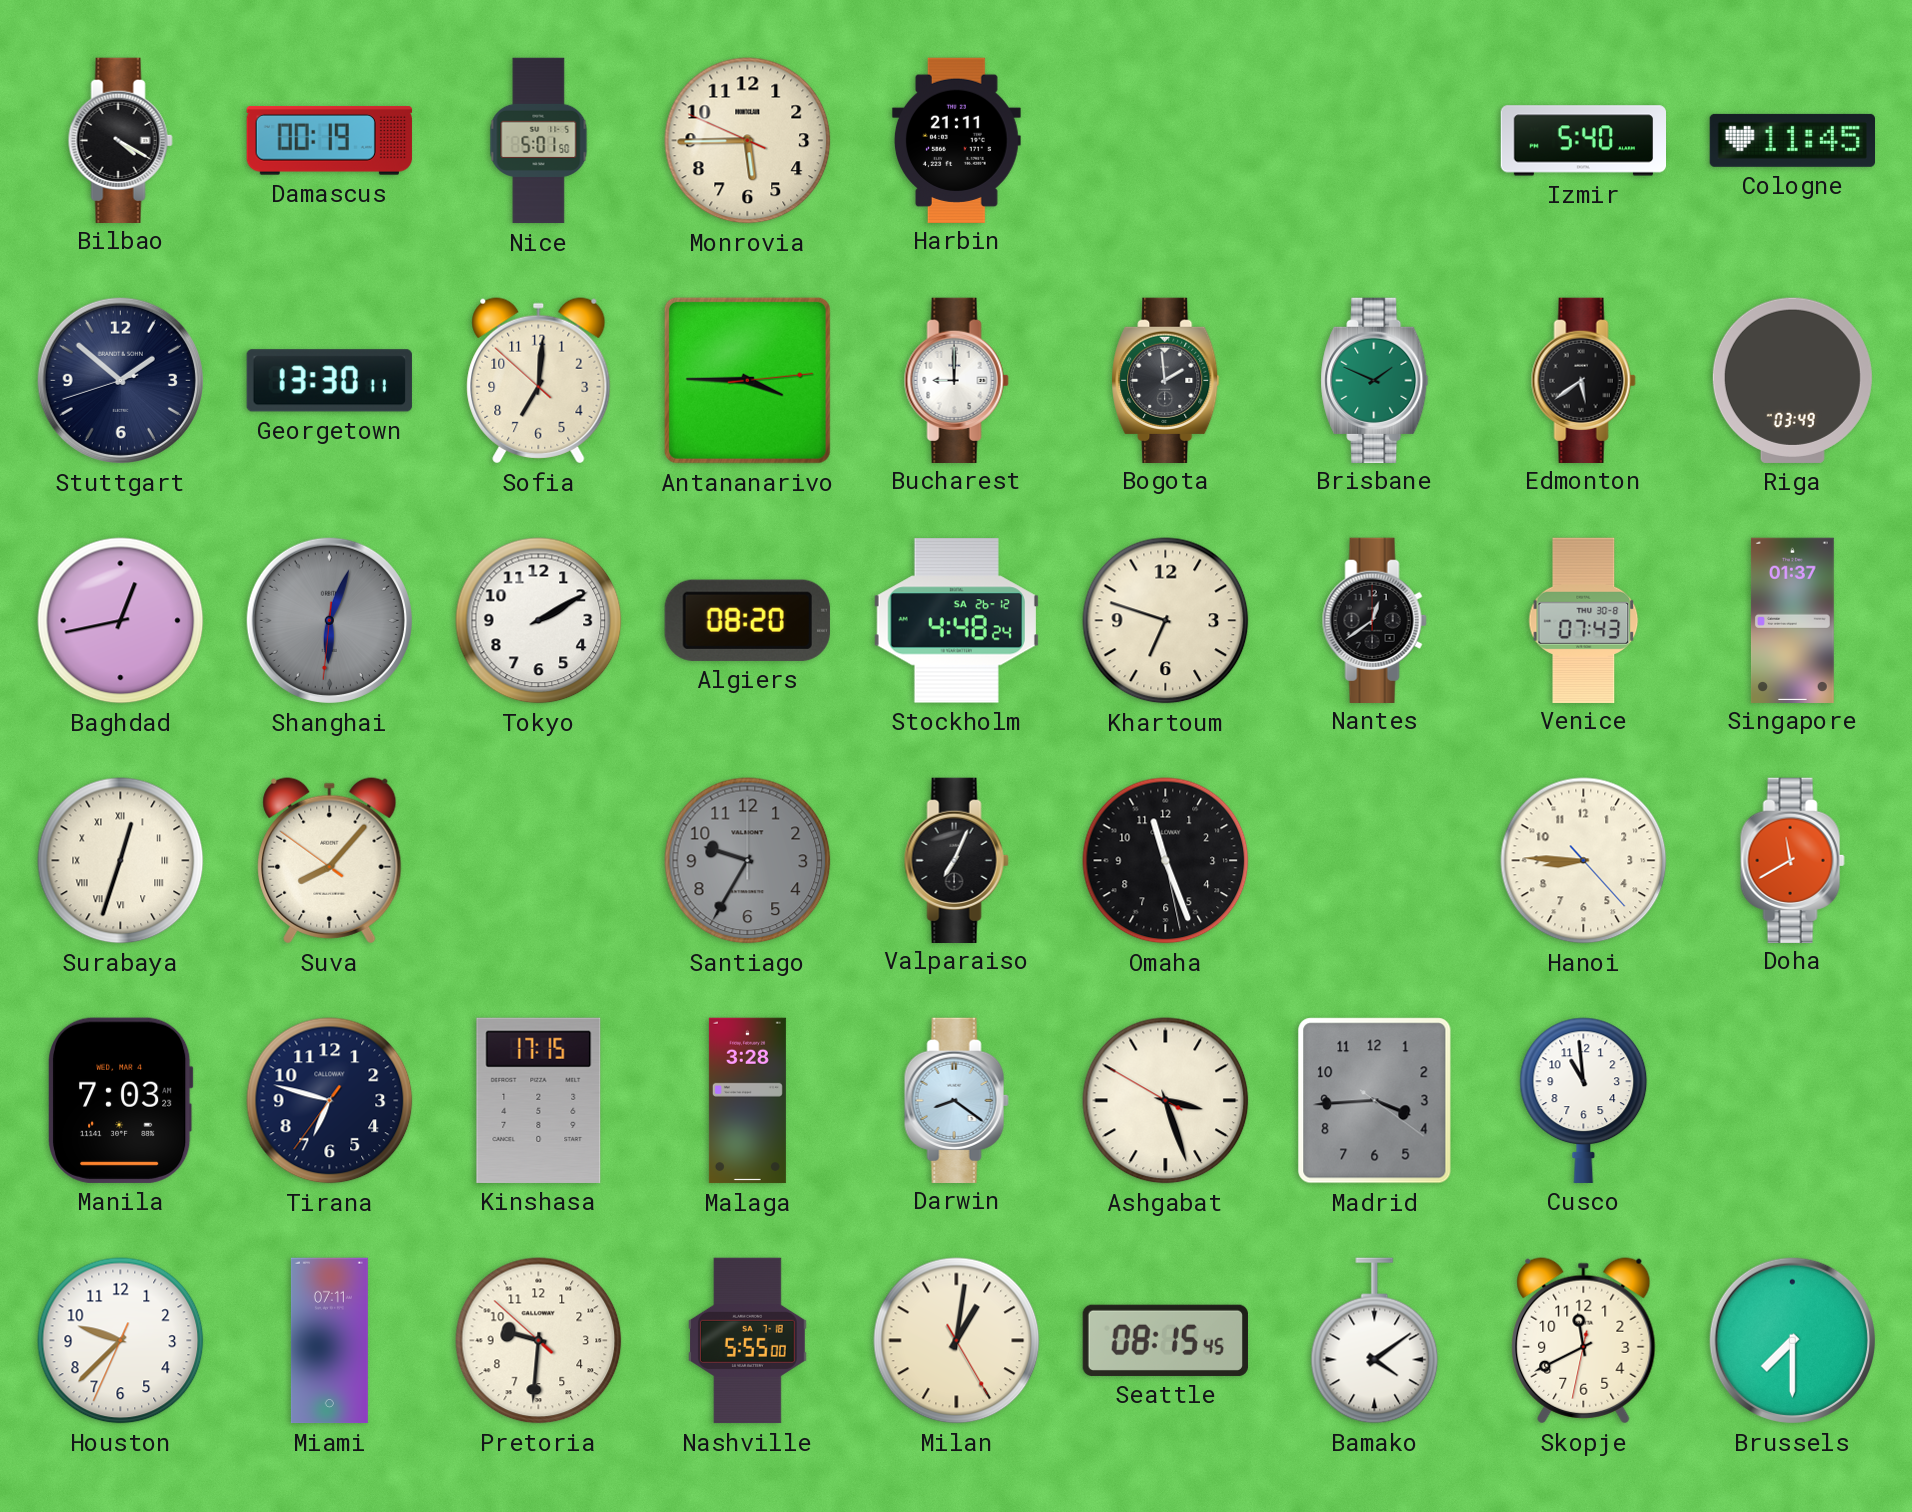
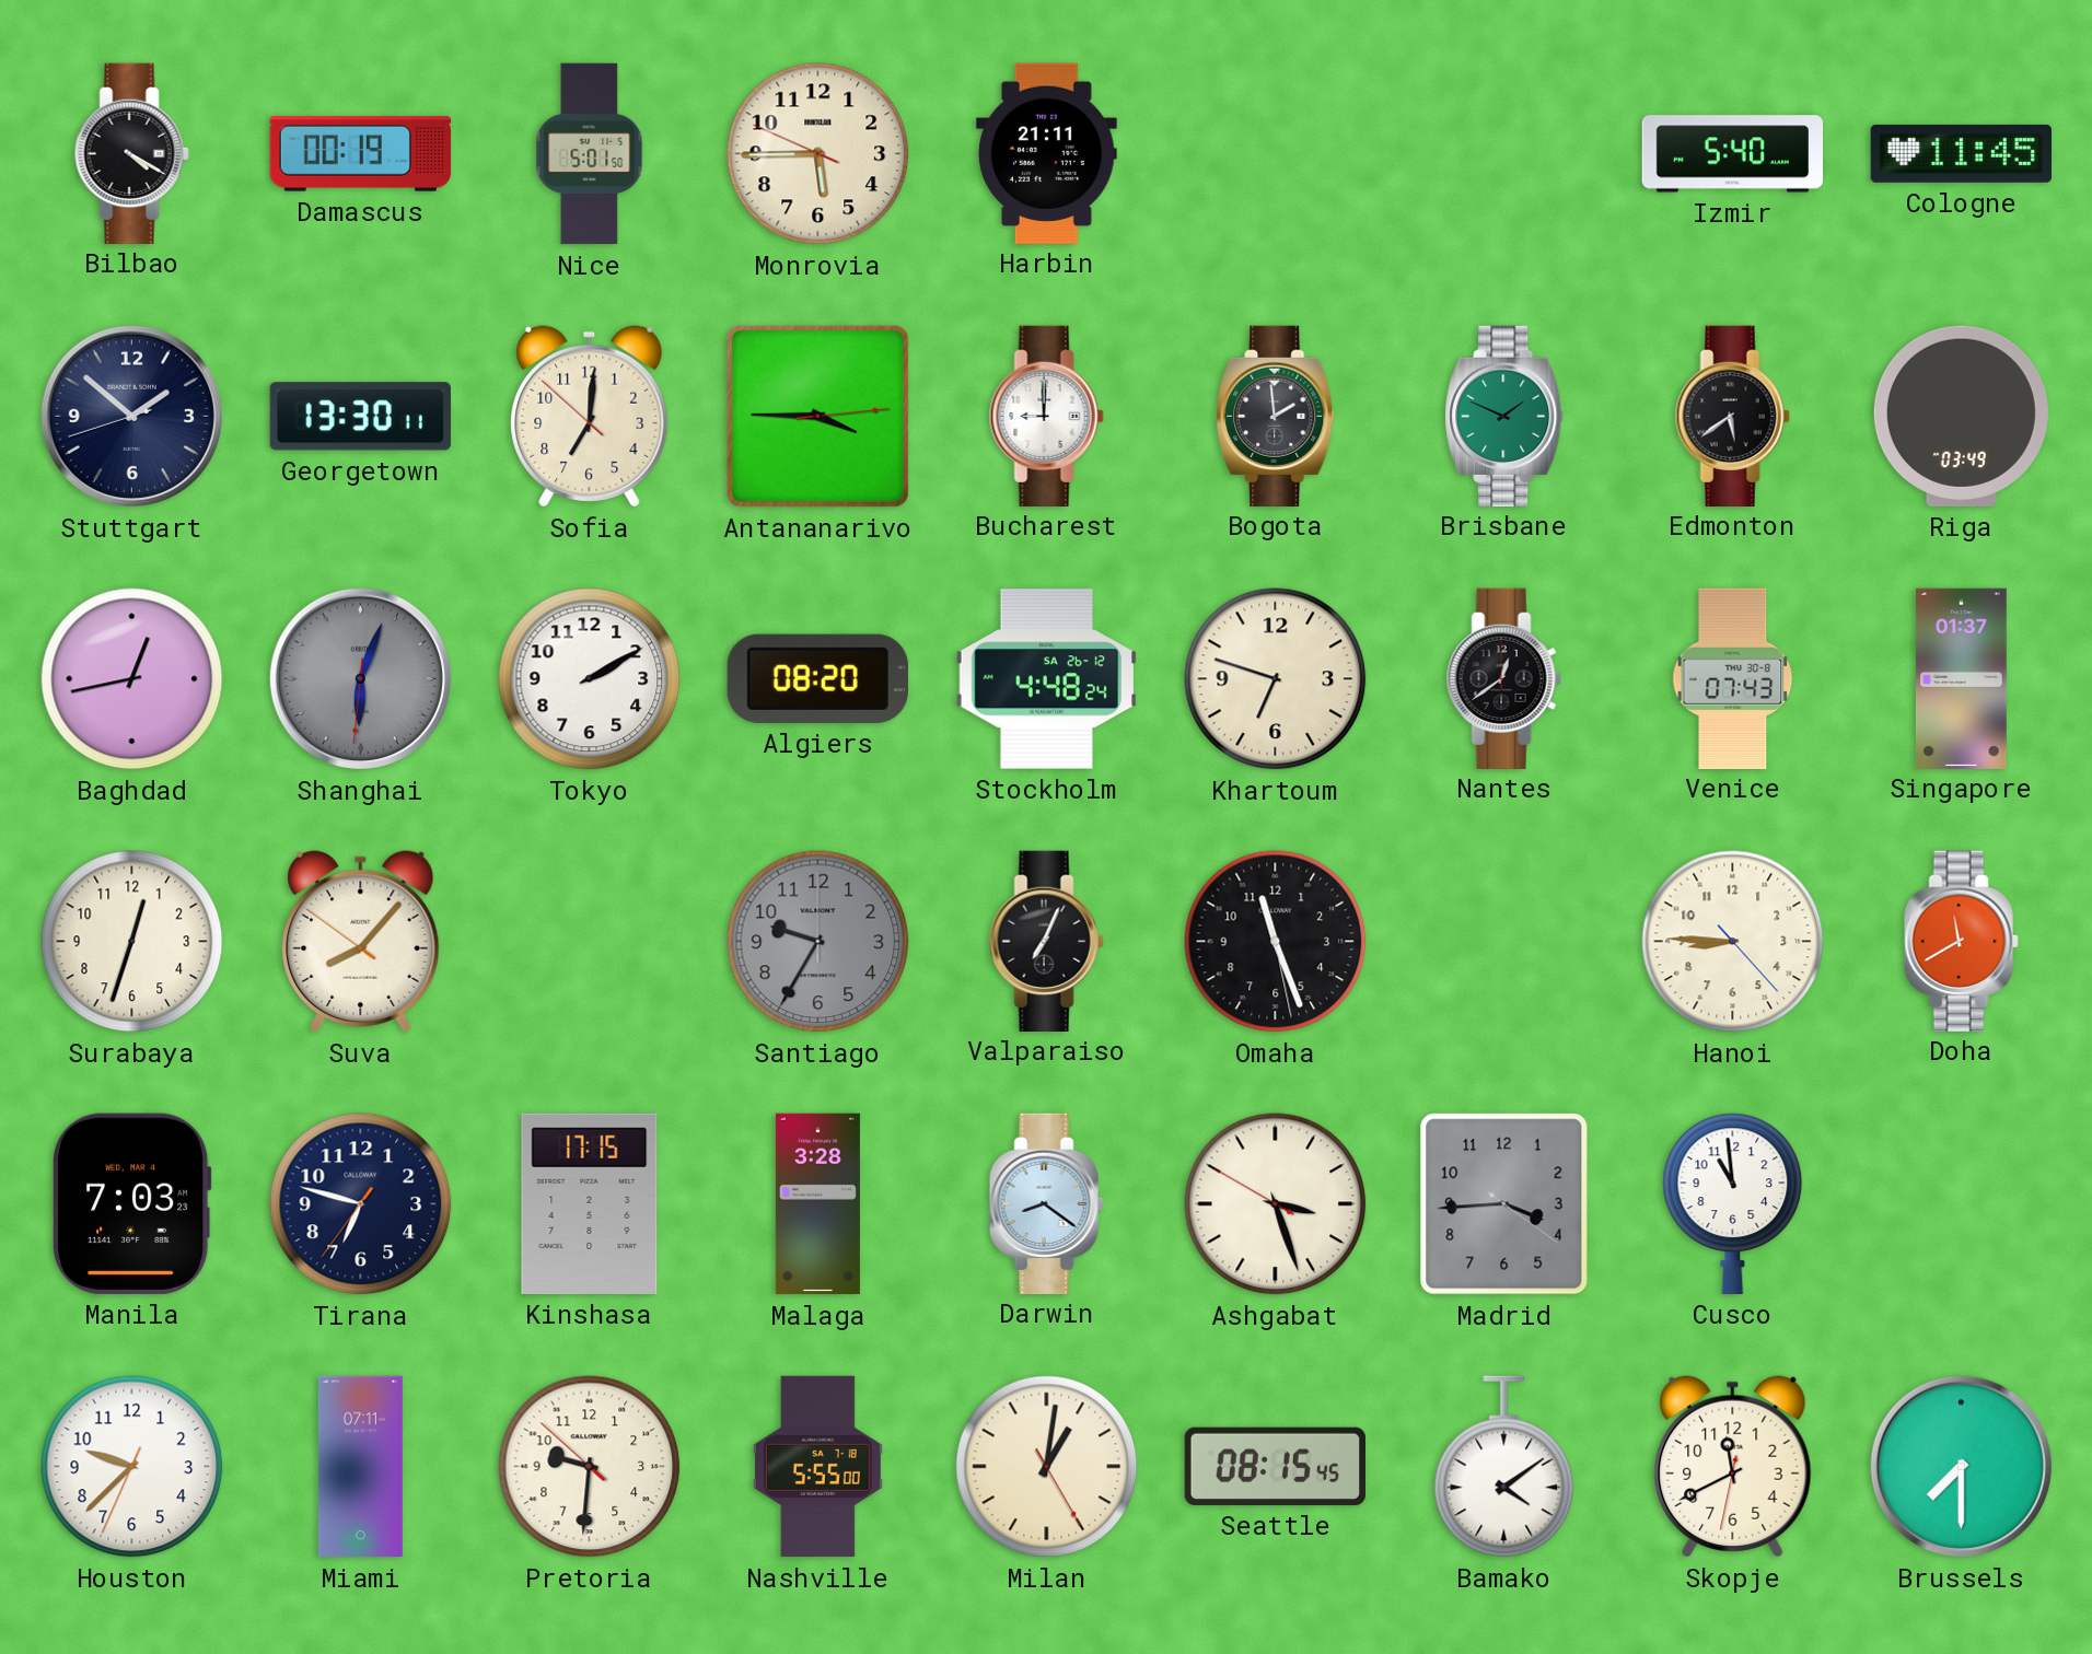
Surabaya numerals: Roman -> Arabic
